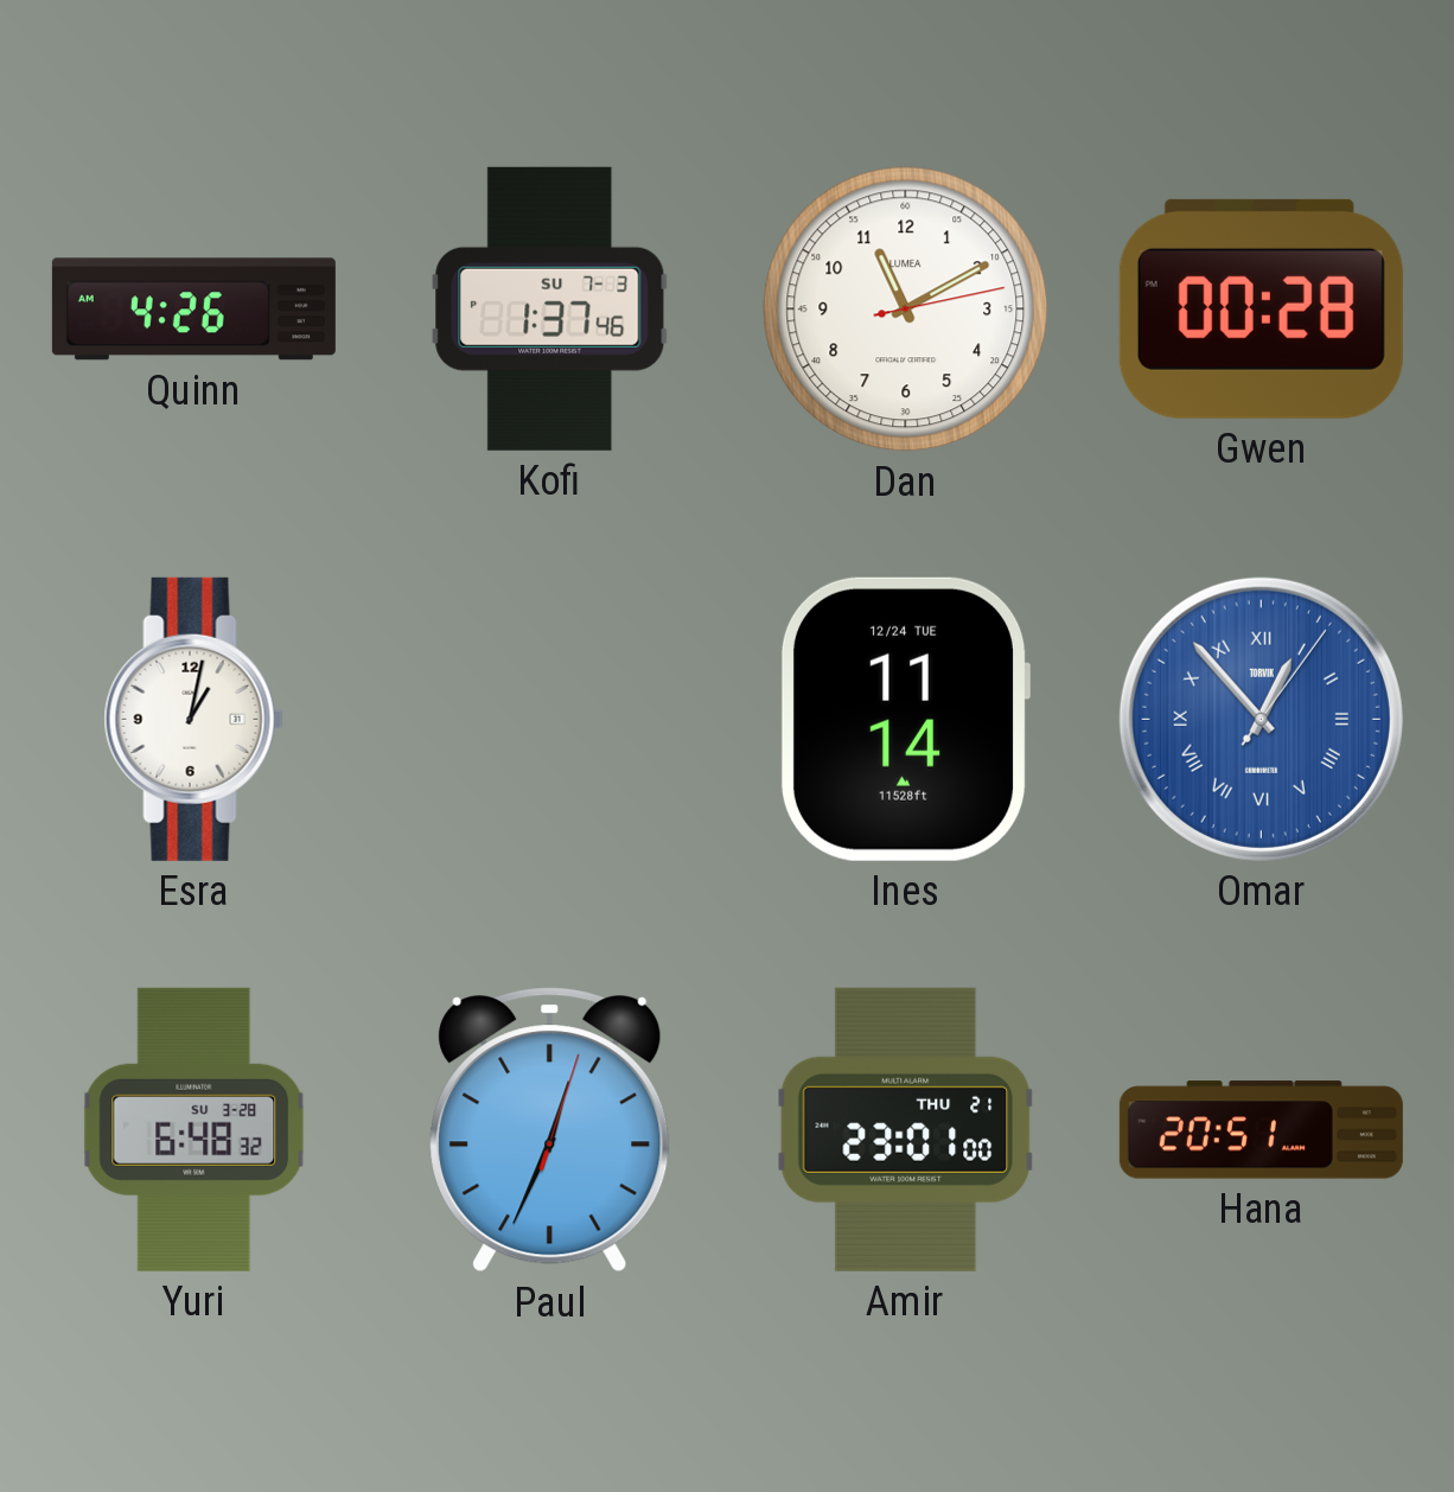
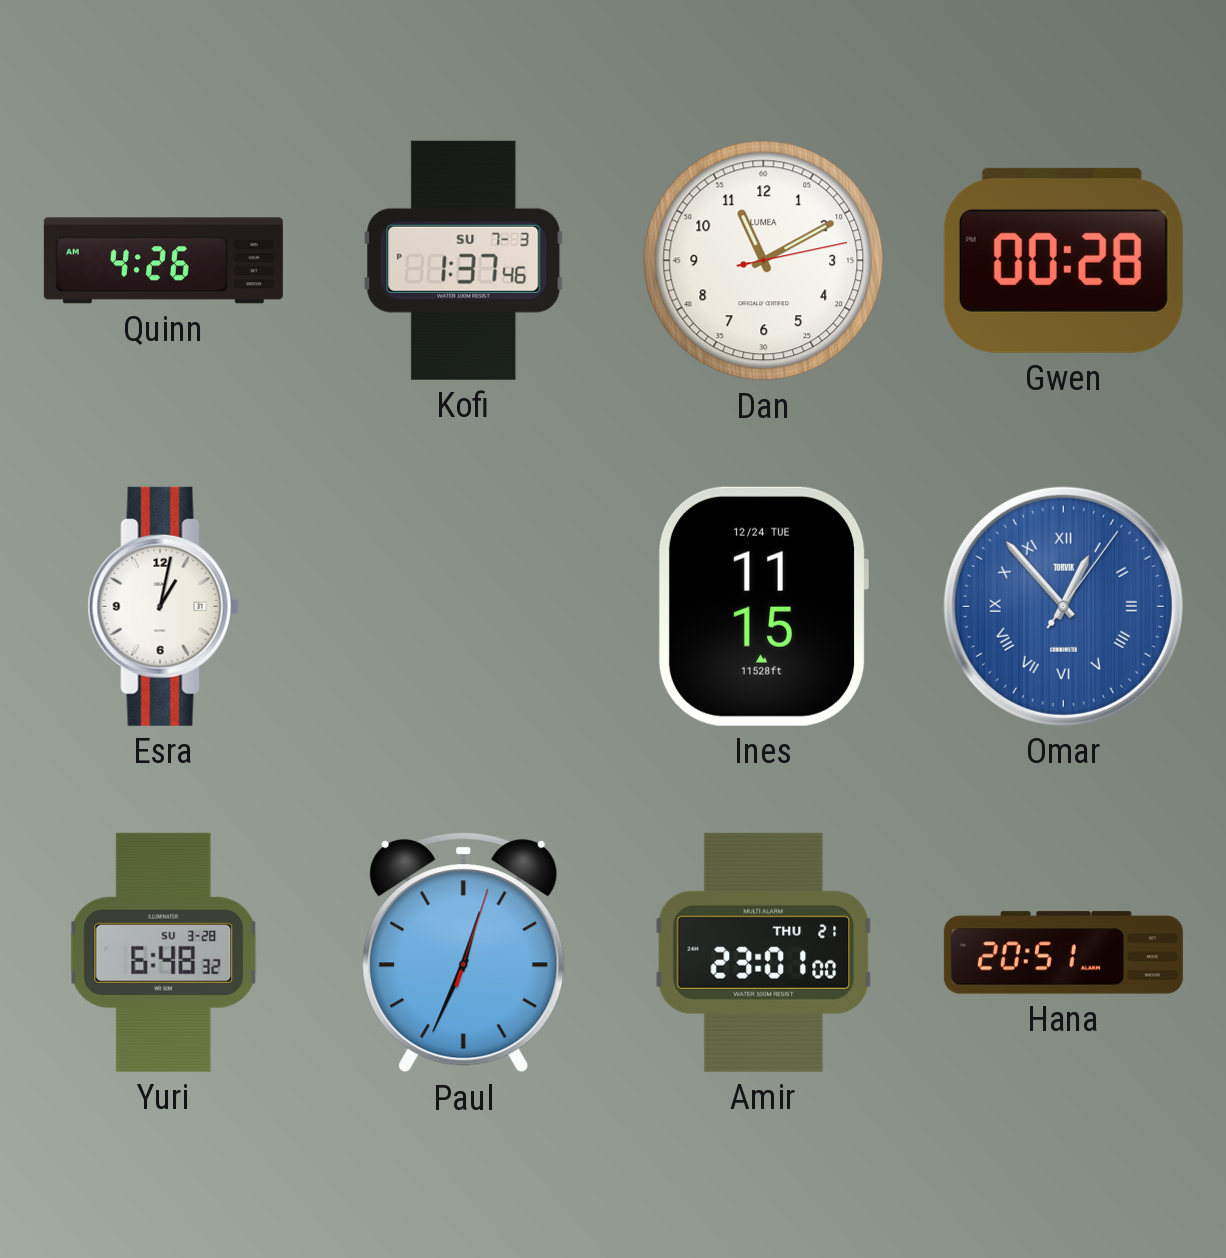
Ines: 11:14 -> 11:15
